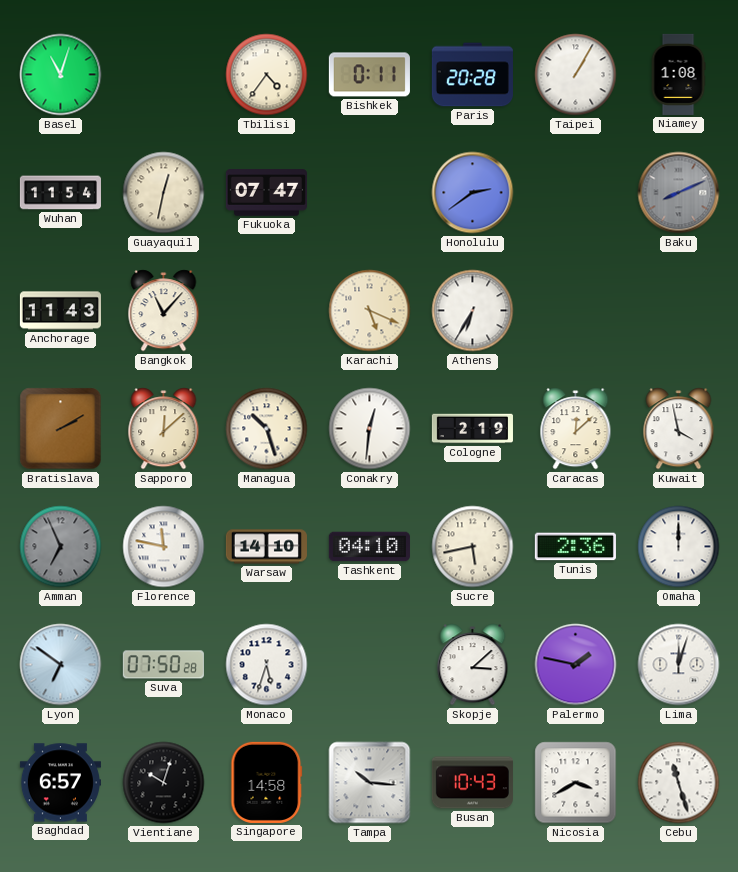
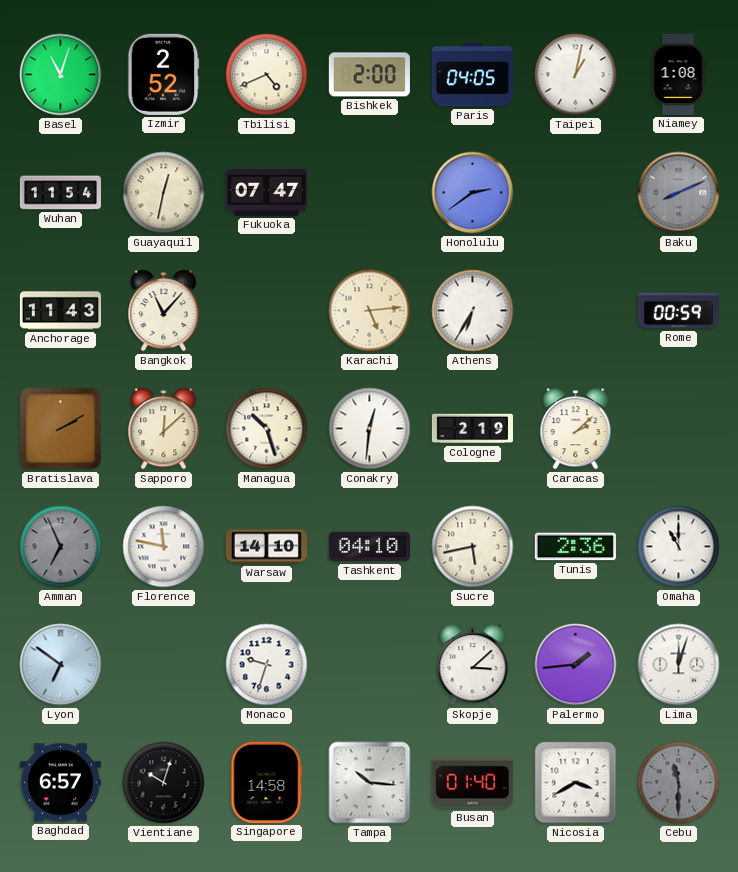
Izmir: none -> 2:52
Tbilisi: 4:36 -> 4:41
Bishkek: 0:11 -> 2:00
Paris: 20:28 -> 04:05
Taipei: 1:05 -> 1:02
Karachi: 5:19 -> 5:14
Rome: none -> 00:59
Caracas: 12:08 -> 2:08
Kuwait: 3:58 -> none
Omaha: 12:00 -> 11:00
Suva: 07:50 -> none
Monaco: 5:33 -> 9:33
Palermo: 1:47 -> 1:44
Busan: 10:43 -> 01:40
Cebu: 11:27 -> 11:30
Cebu dial: white -> grey
